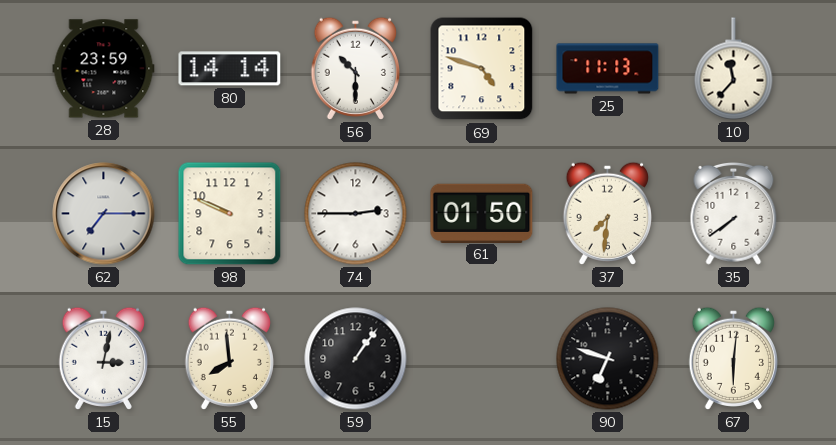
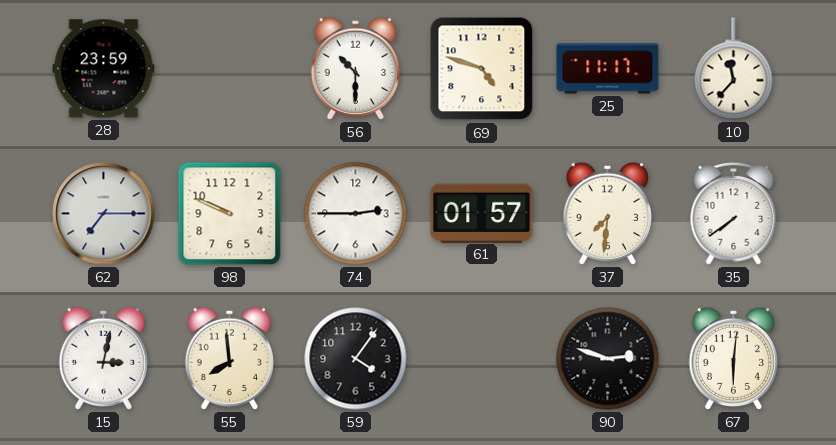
80: 14:14 -> none
25: 11:13 -> 11:17
61: 01:50 -> 01:57
59: 1:06 -> 4:06
90: 6:48 -> 2:48
